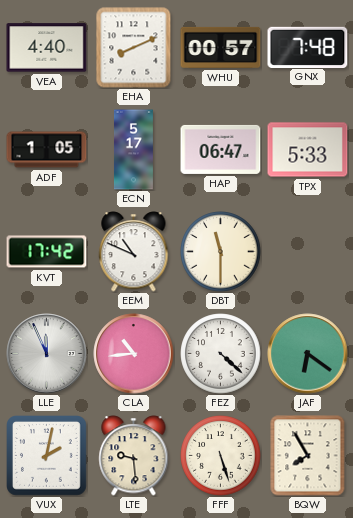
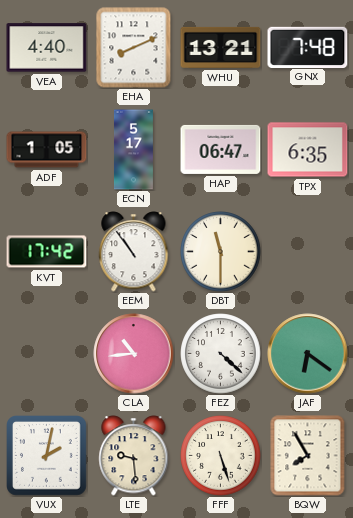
WHU: 00:57 -> 13:21
TPX: 5:33 -> 6:35
EEM: 10:49 -> 10:54
LLE: 11:56 -> none
